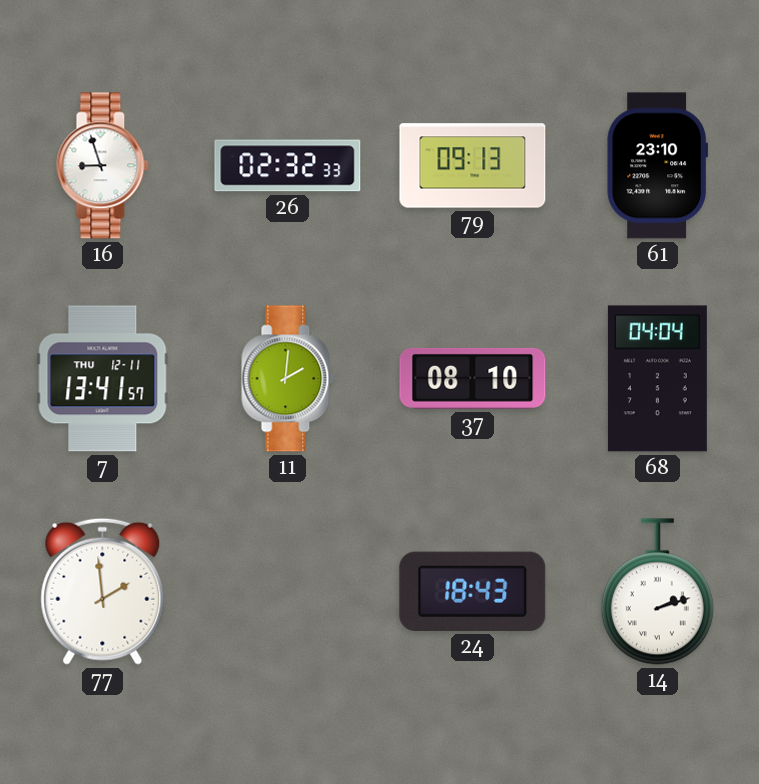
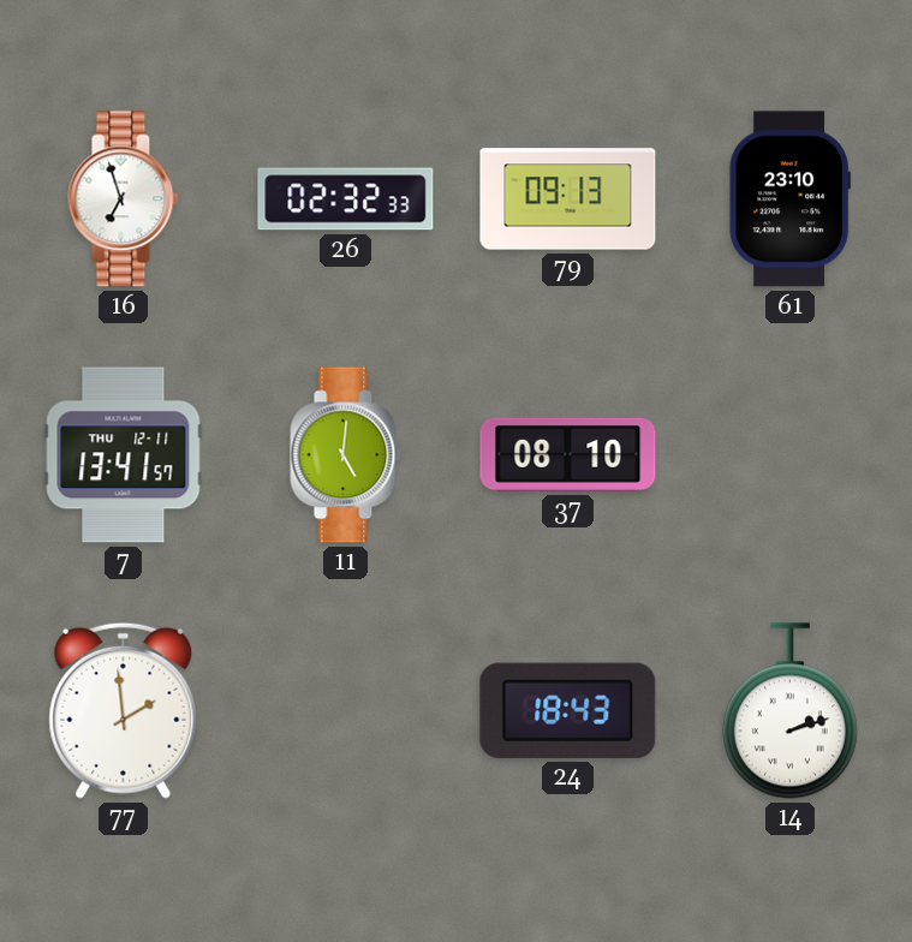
16: 8:57 -> 6:57
11: 2:01 -> 5:01
68: 04:04 -> none
